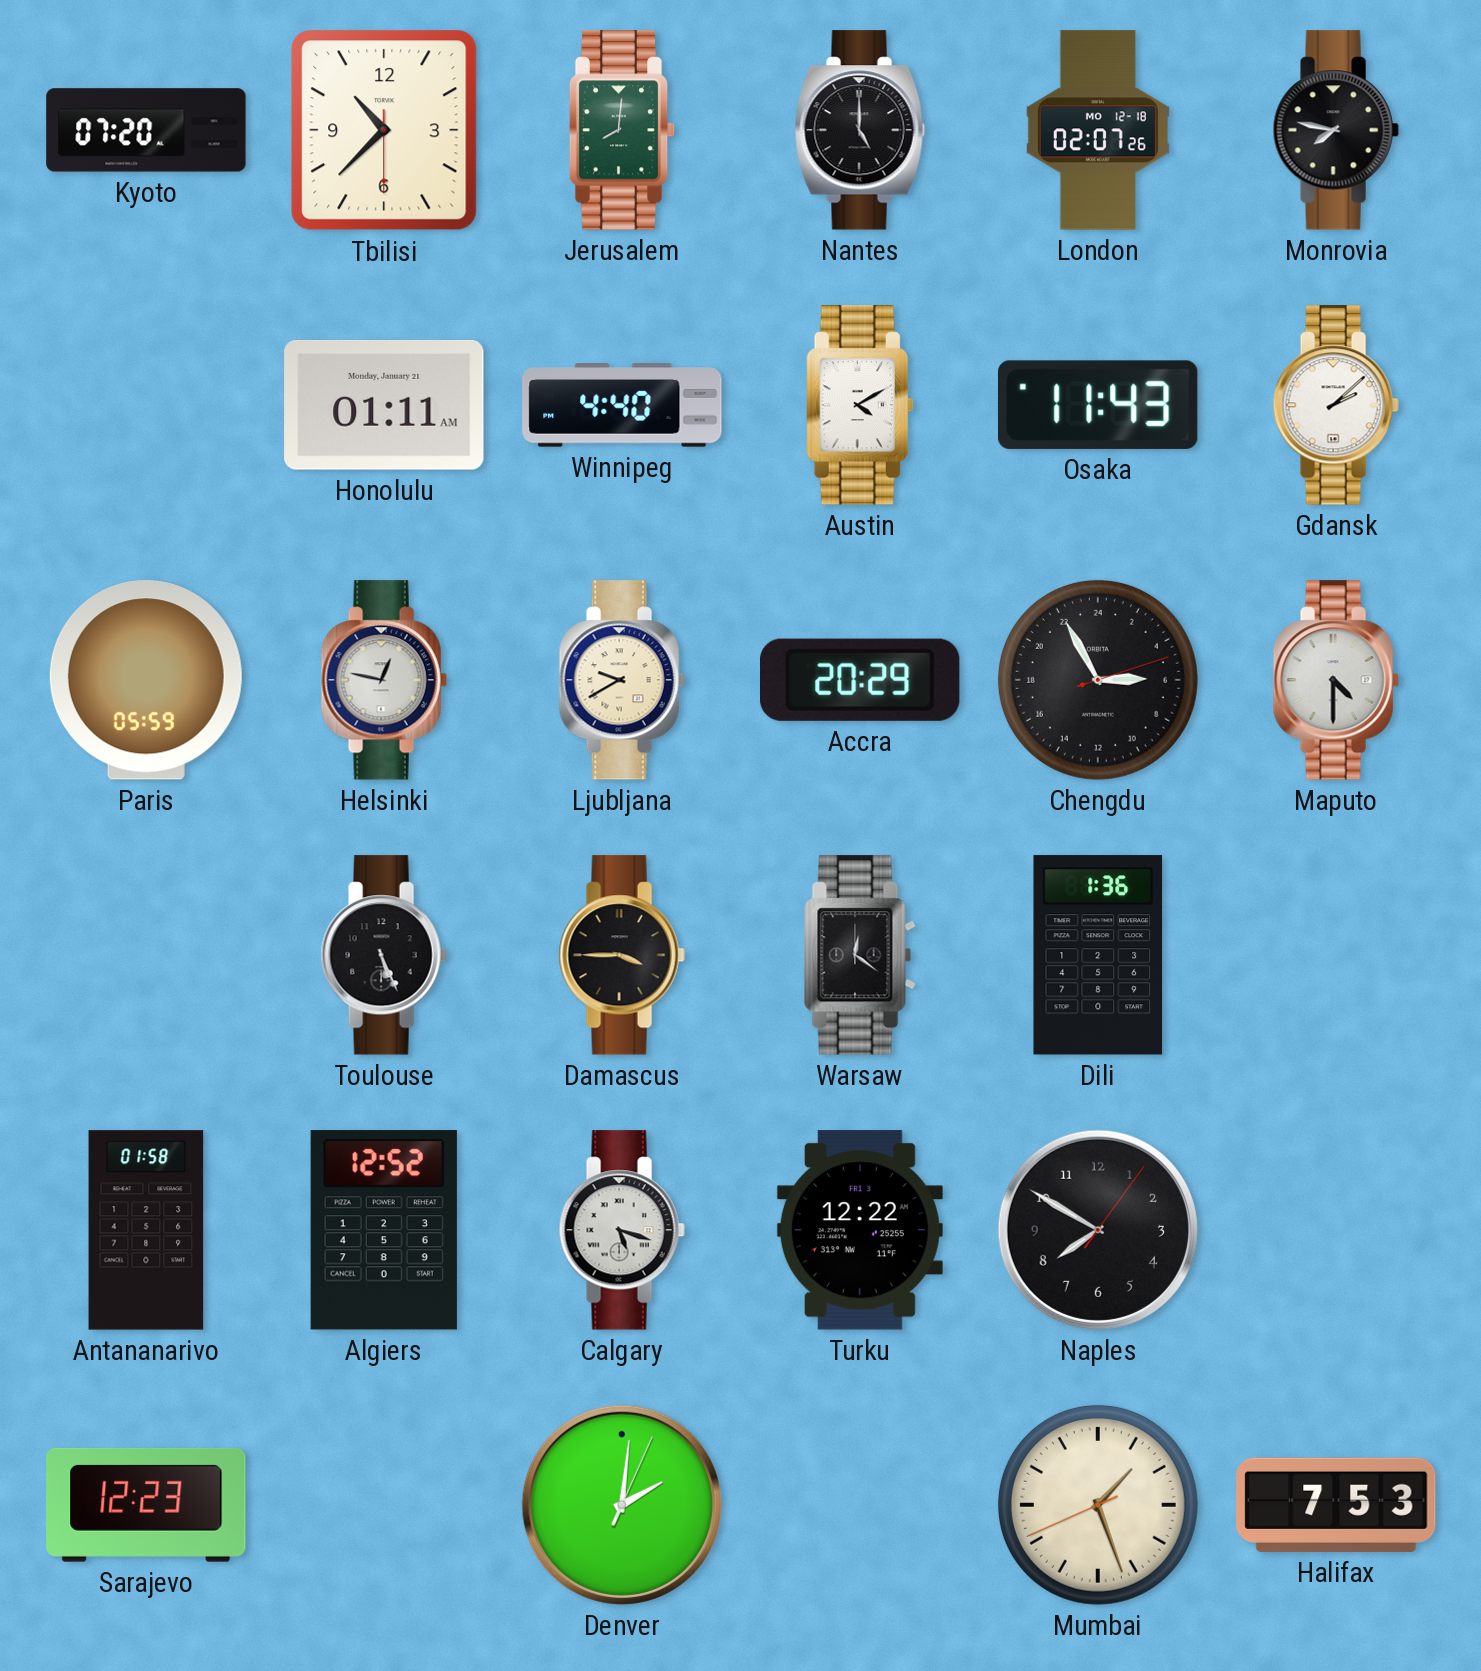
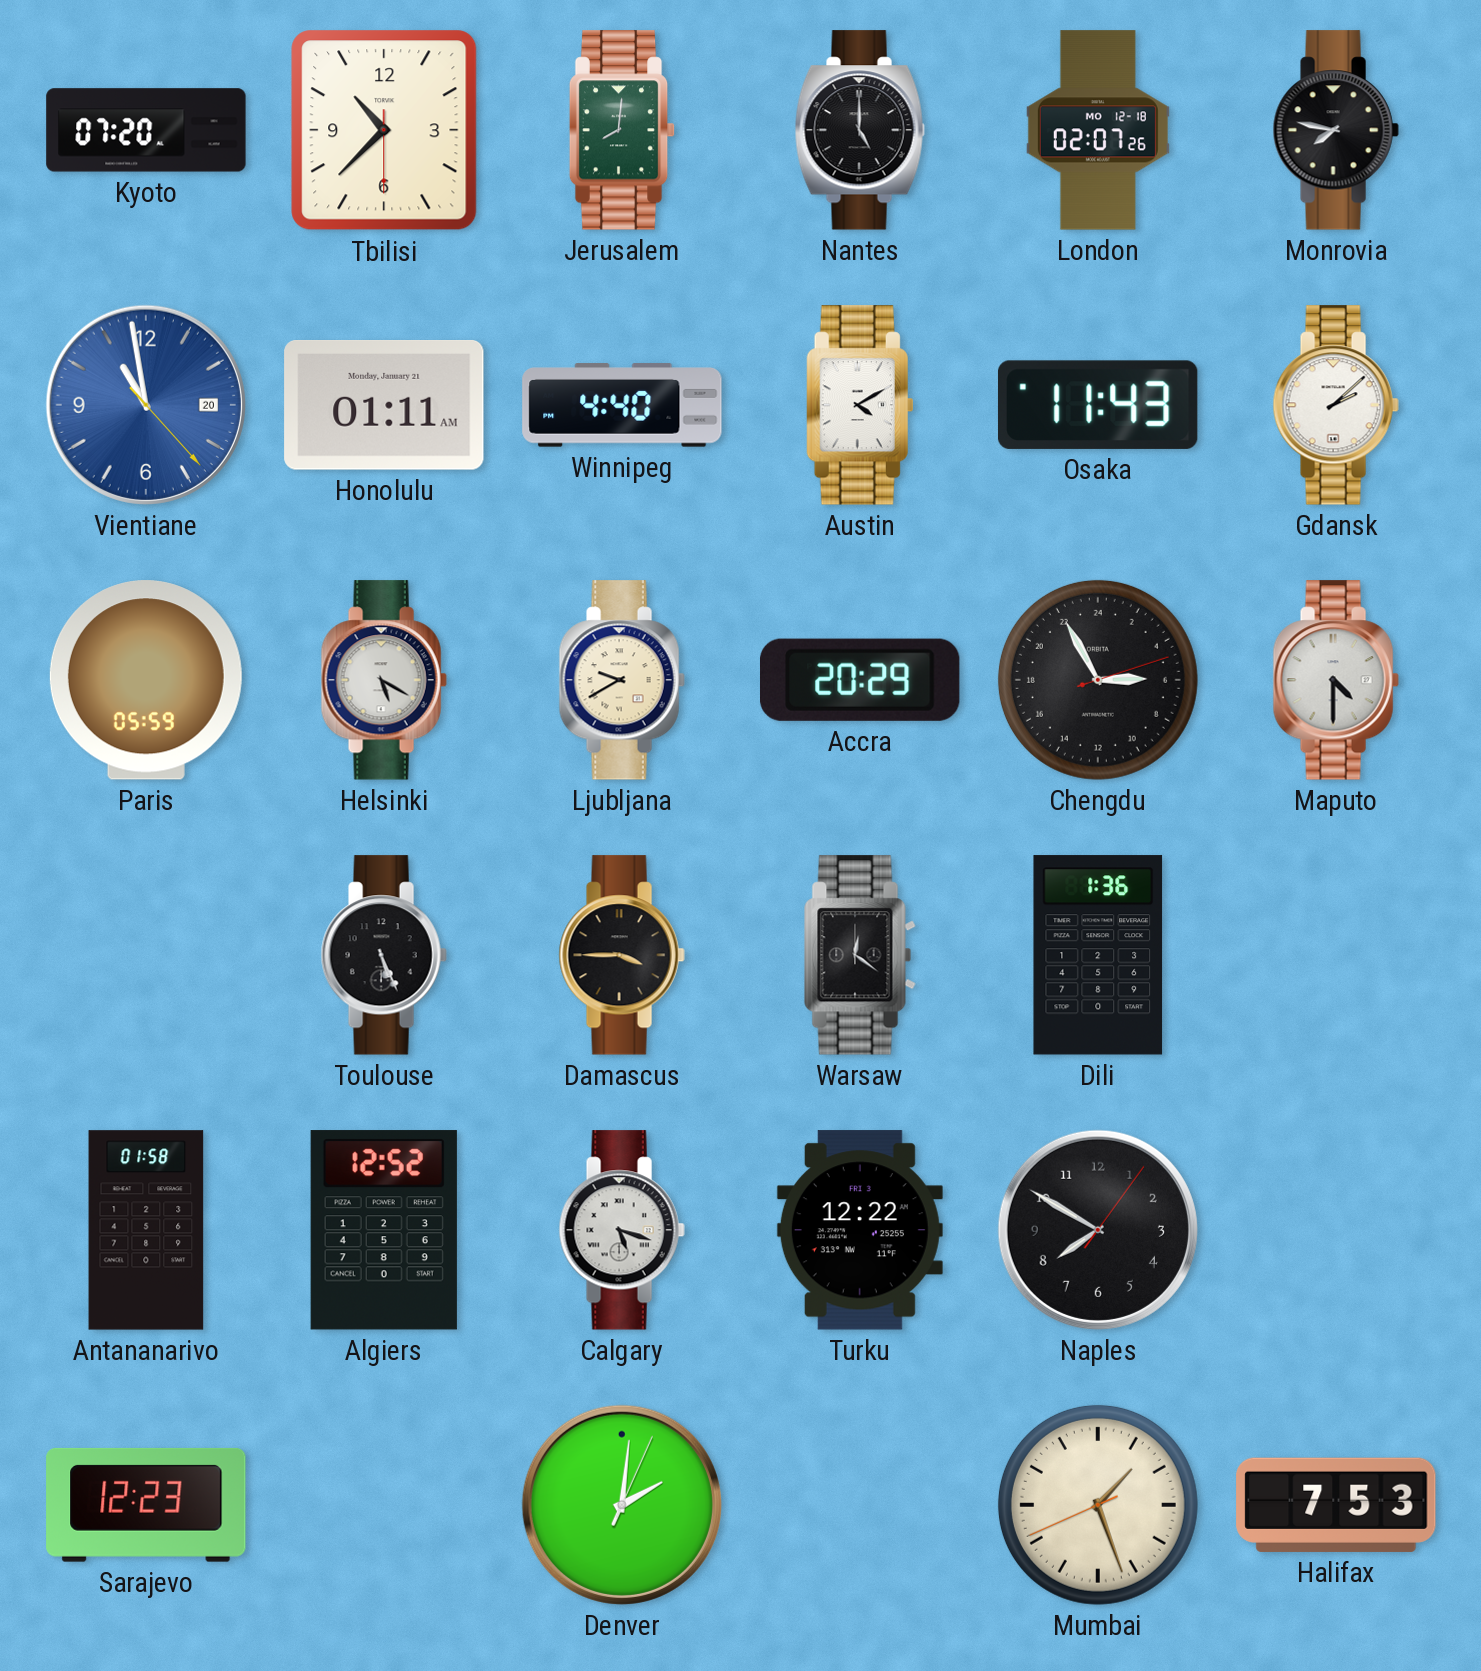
Vientiane: none -> 10:58
Helsinki: 12:47 -> 5:20
